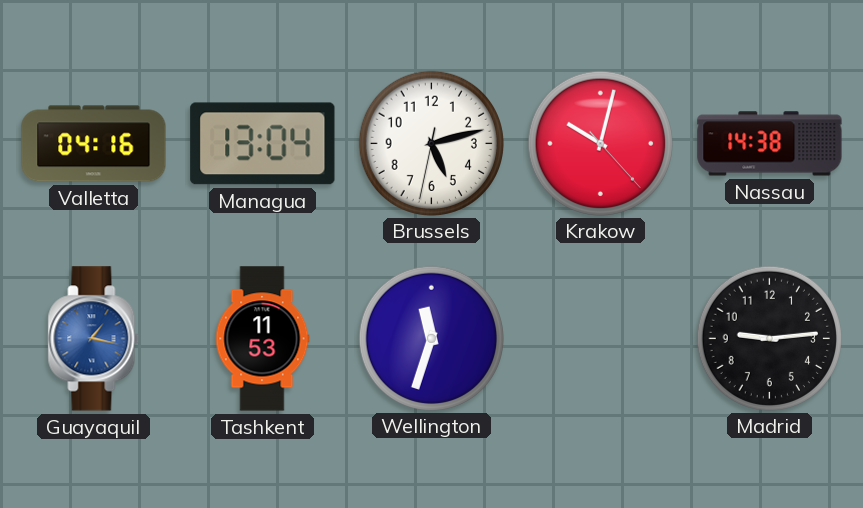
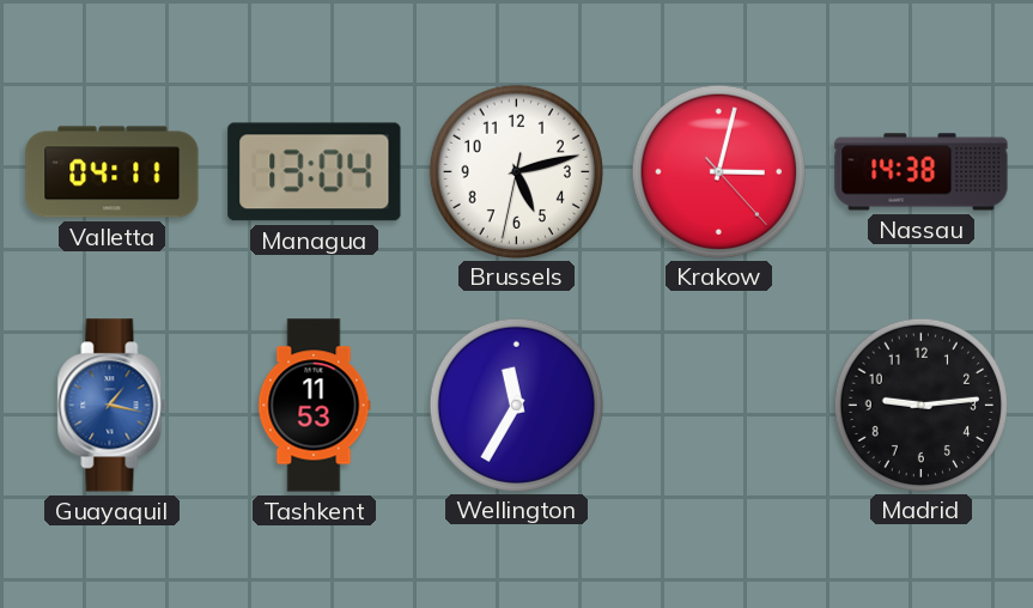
Valletta: 04:16 -> 04:11
Krakow: 10:02 -> 3:02
Wellington: 11:33 -> 11:35
